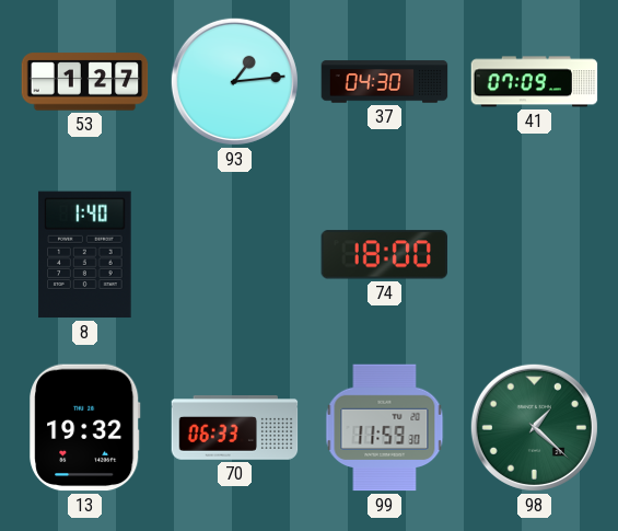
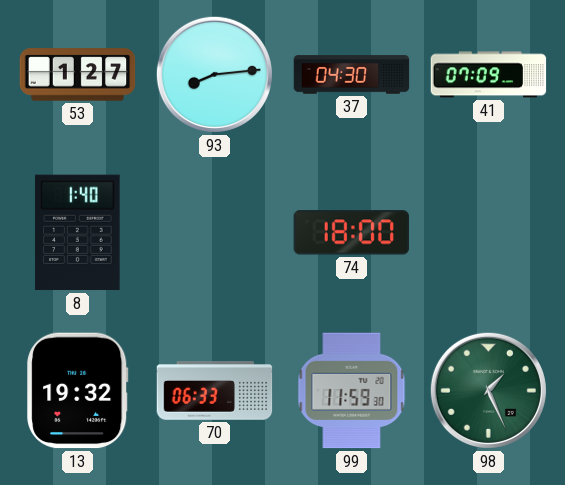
93: 1:14 -> 8:14
98: 1:22 -> 1:26
